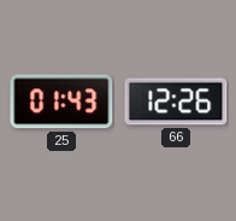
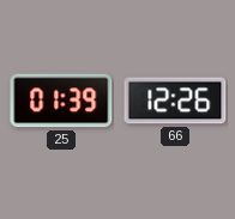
25: 01:43 -> 01:39
